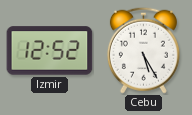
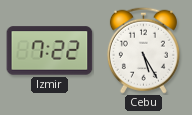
Izmir: 12:52 -> 7:22
